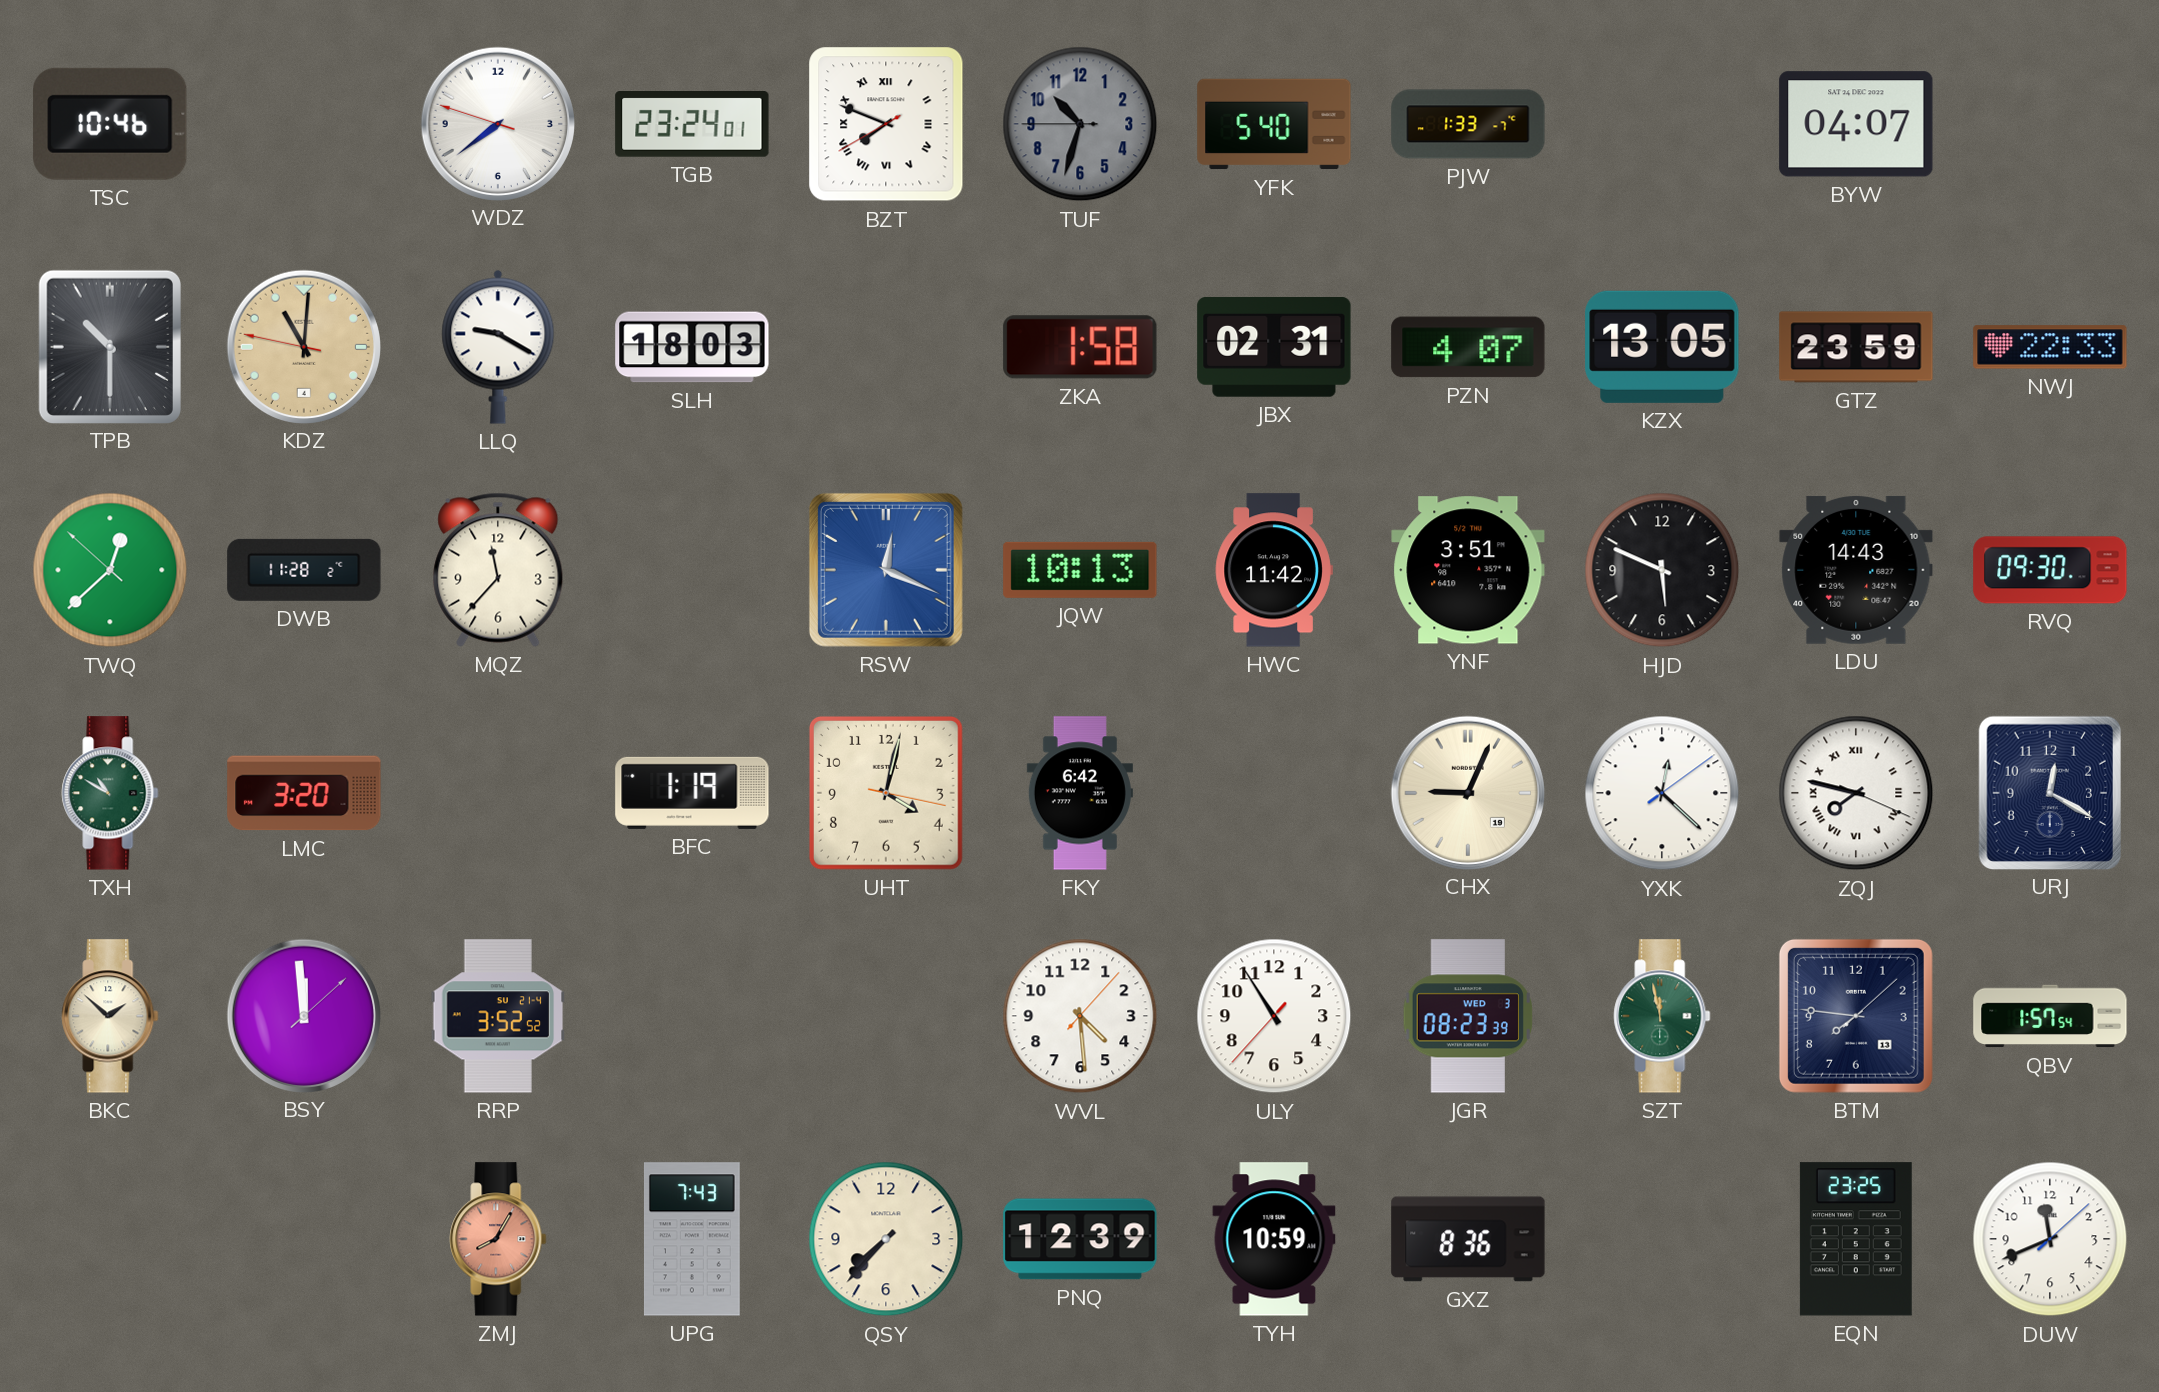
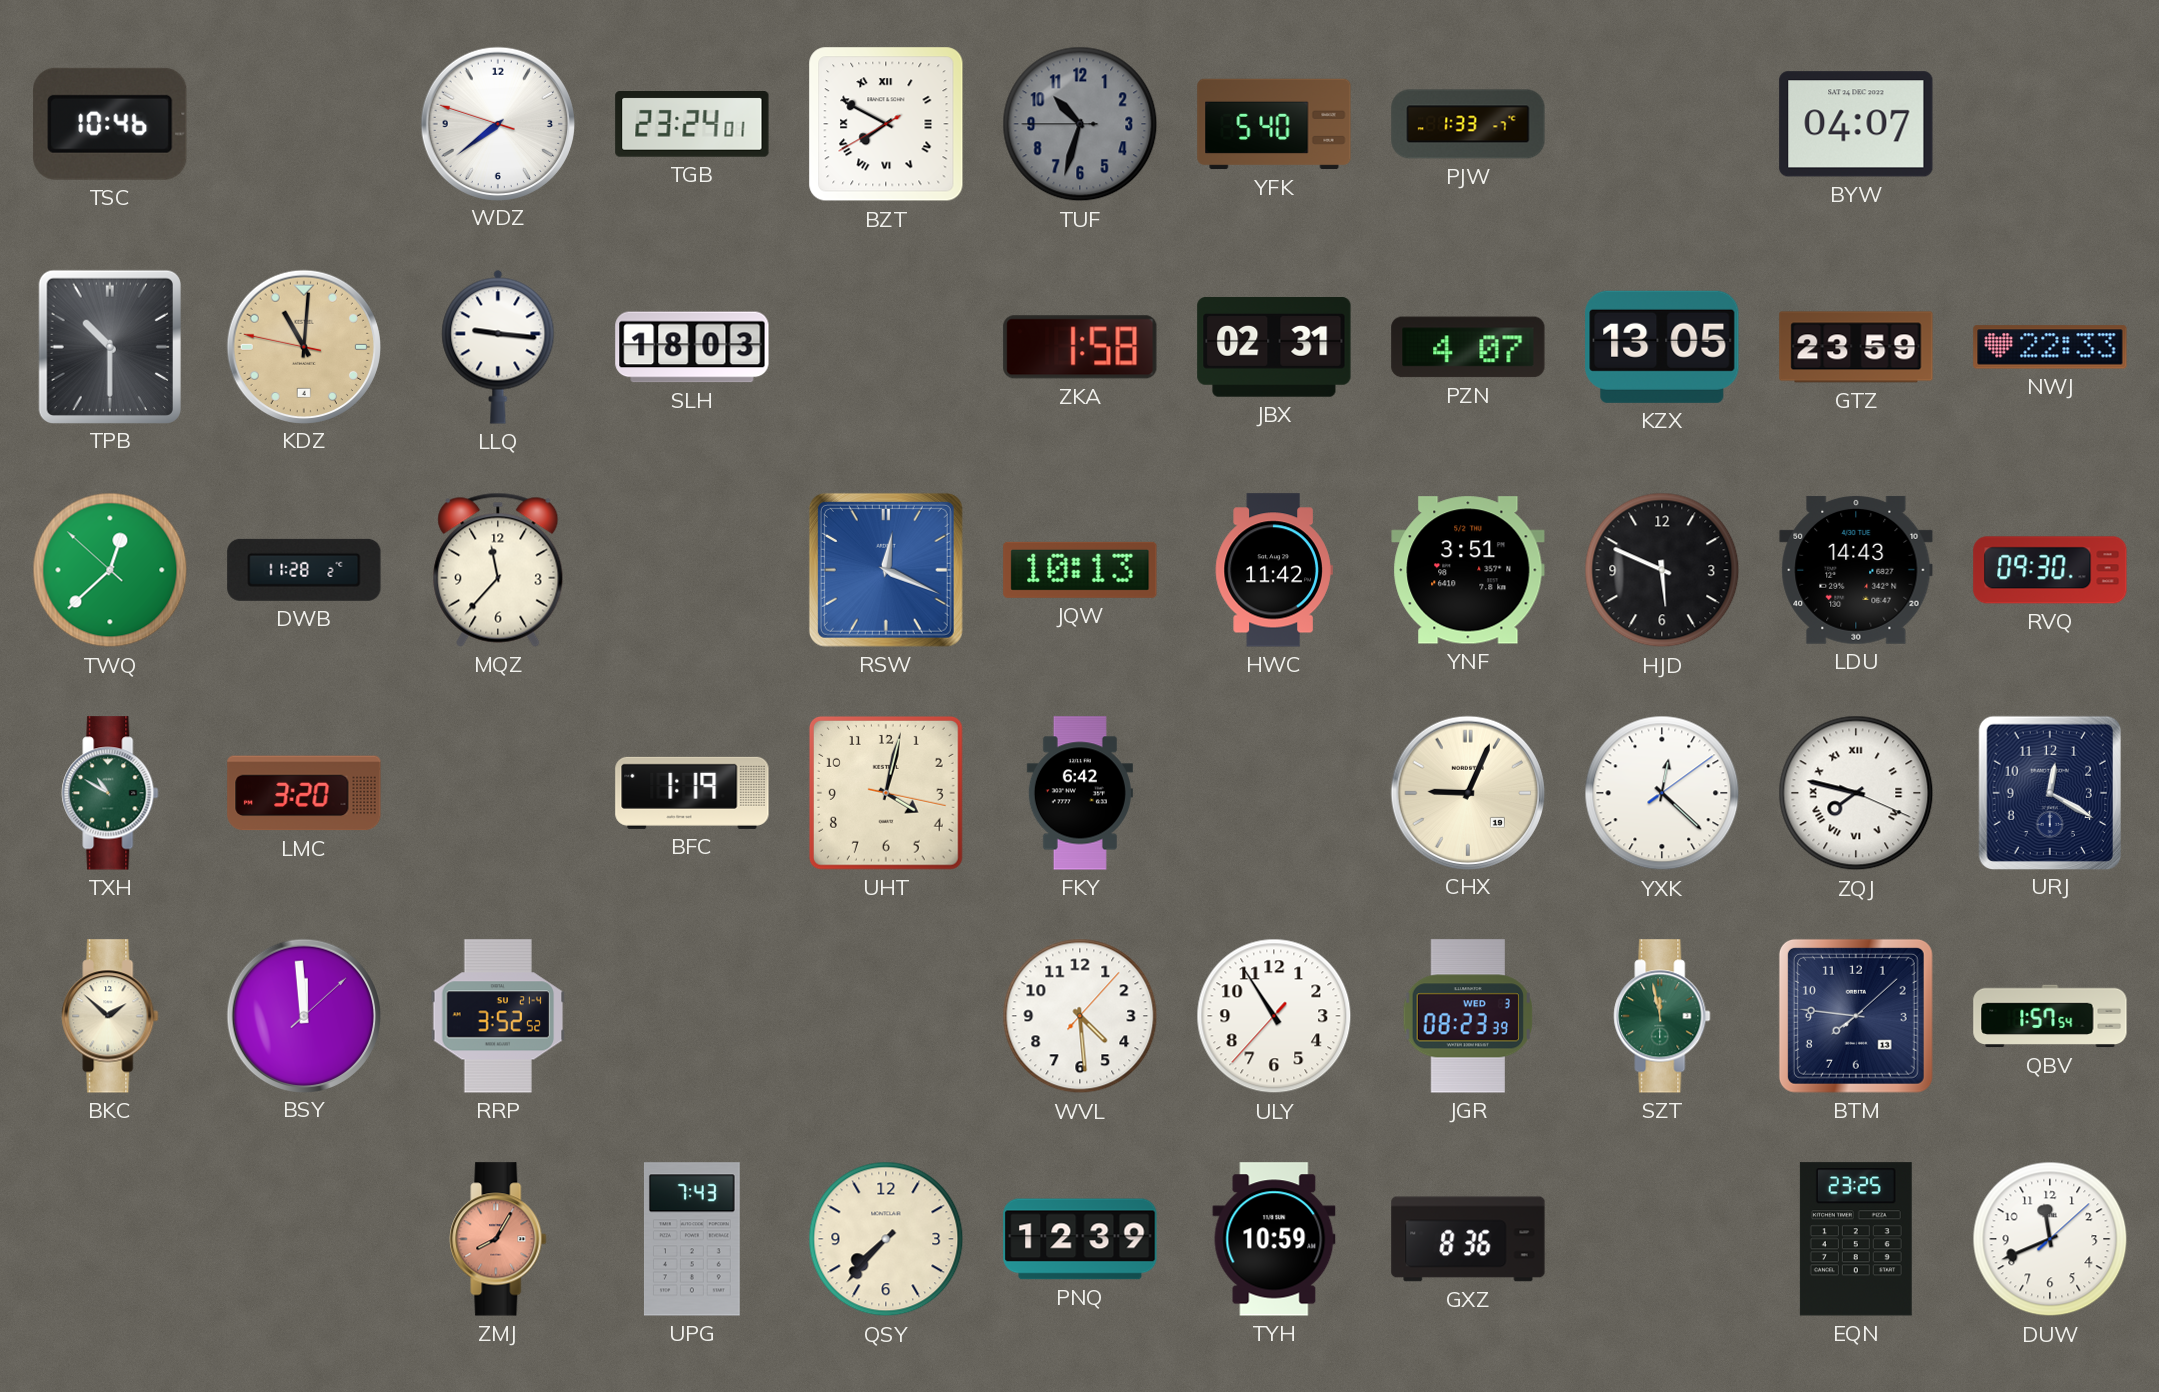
BZT: 7:48 -> 7:49
LLQ: 9:20 -> 9:16
